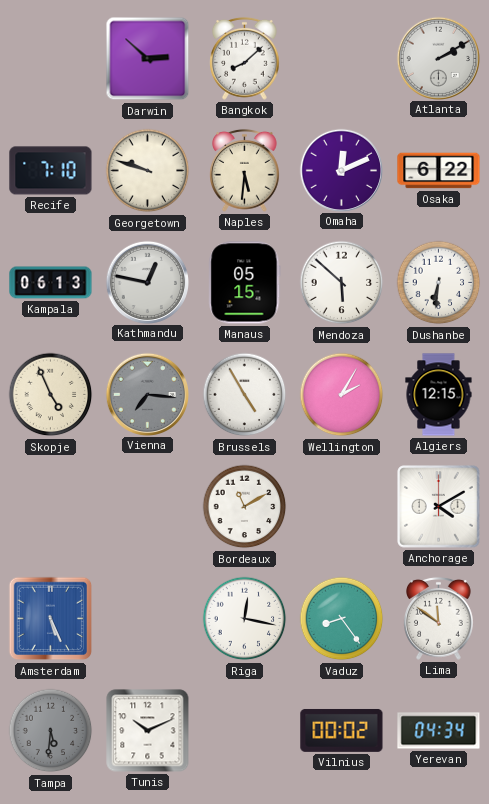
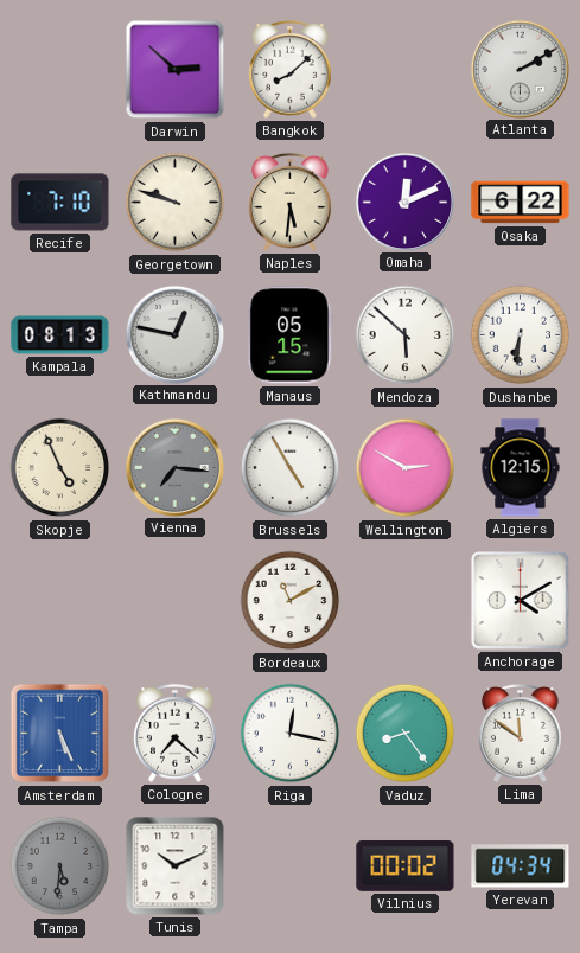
Kampala: 06:13 -> 08:13
Wellington: 2:05 -> 2:50
Cologne: none -> 7:22
